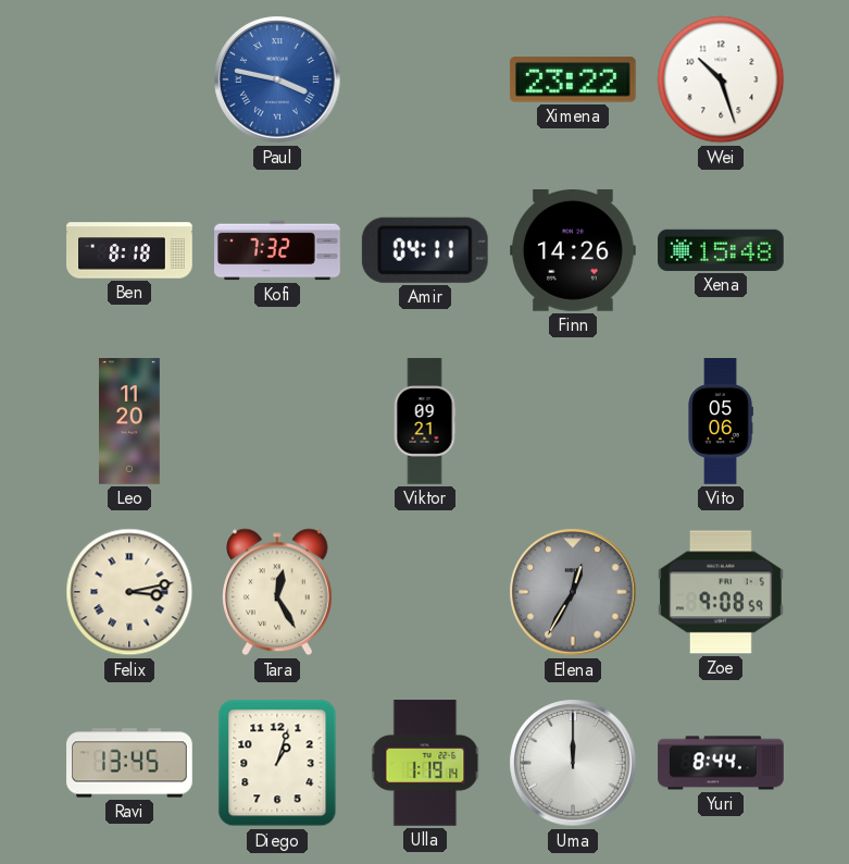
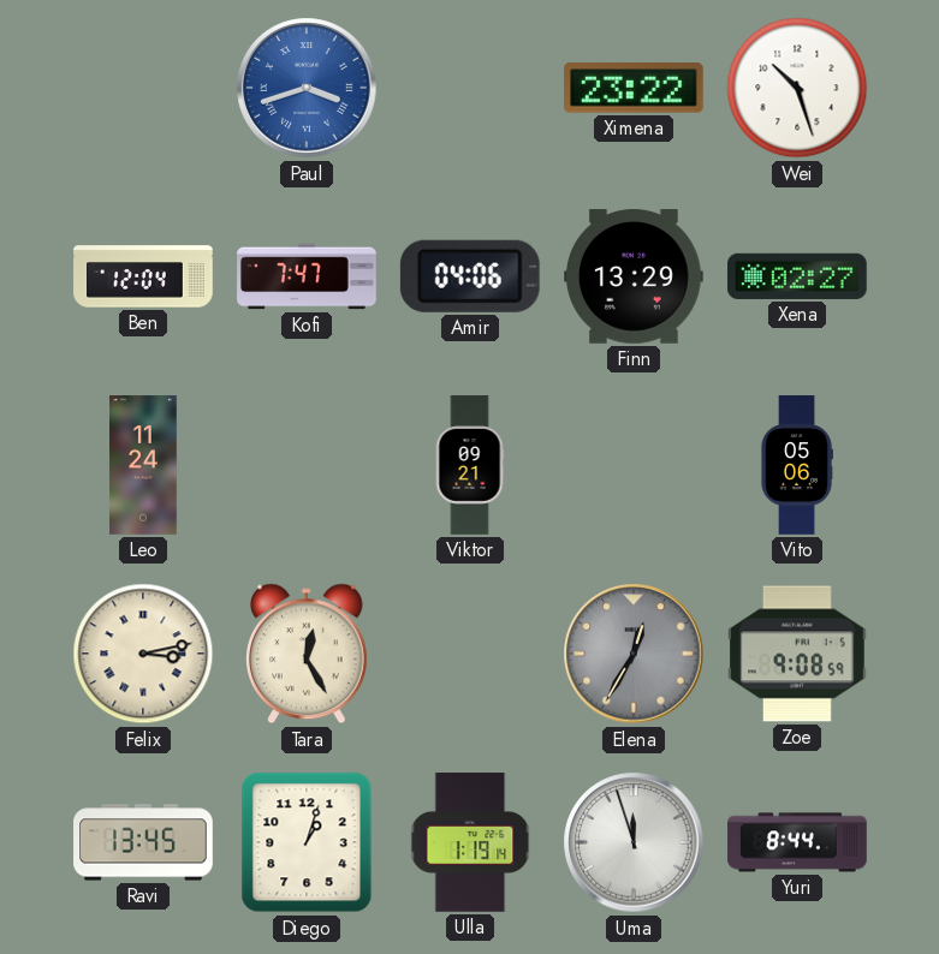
Paul: 3:47 -> 3:42
Ben: 8:18 -> 12:04
Kofi: 7:32 -> 7:47
Amir: 04:11 -> 04:06
Finn: 14:26 -> 13:29
Xena: 15:48 -> 02:27
Leo: 11:20 -> 11:24
Uma: 12:00 -> 11:57
